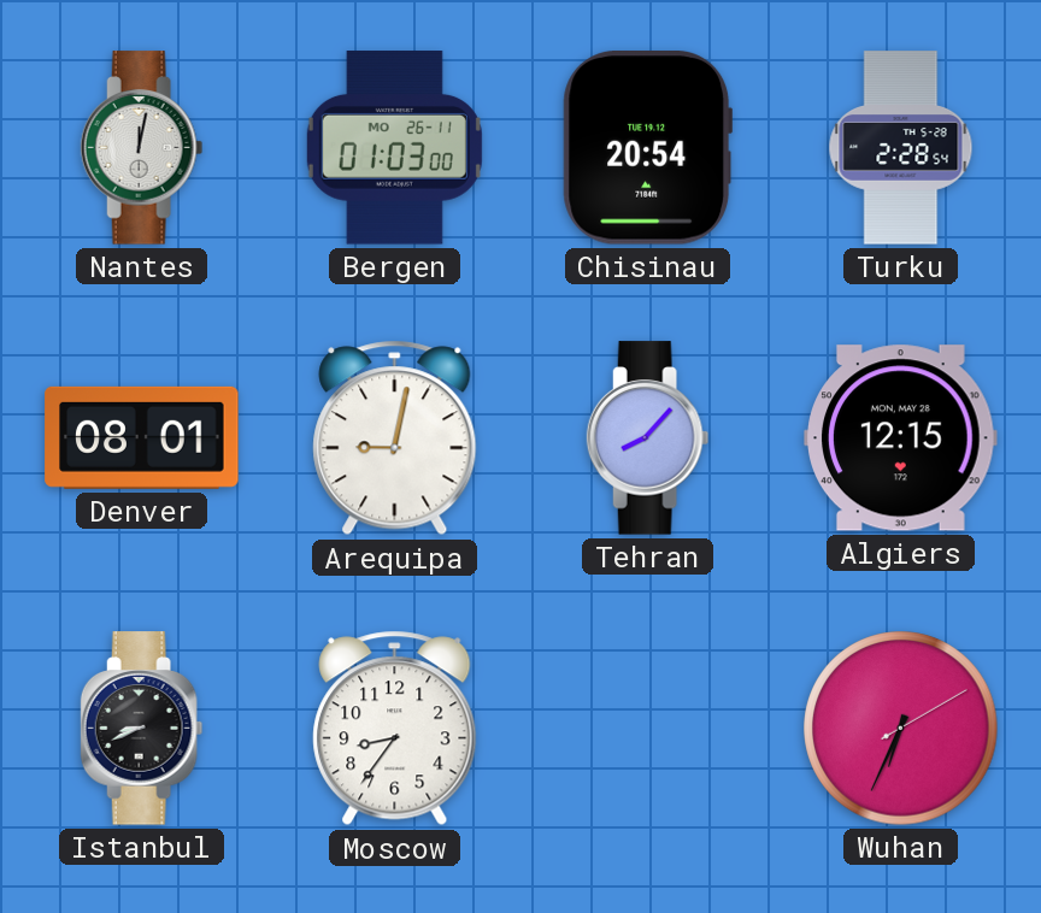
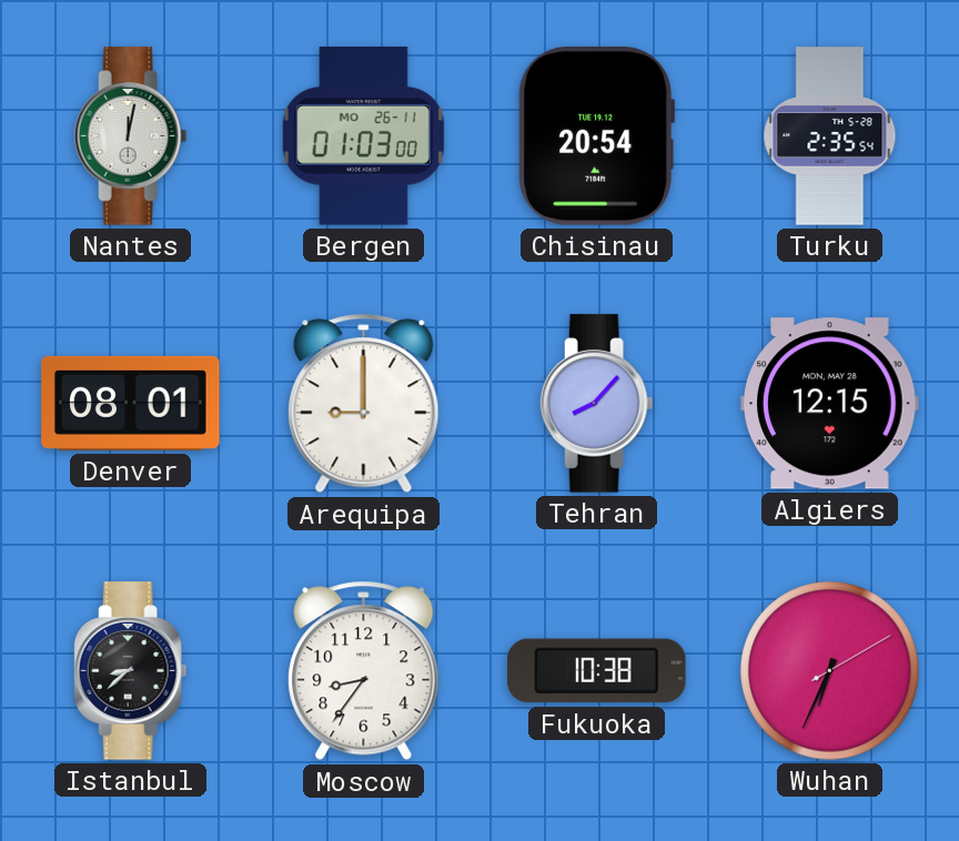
Turku: 2:28 -> 2:35
Arequipa: 9:02 -> 9:00
Istanbul: 8:41 -> 8:38
Fukuoka: none -> 10:38
